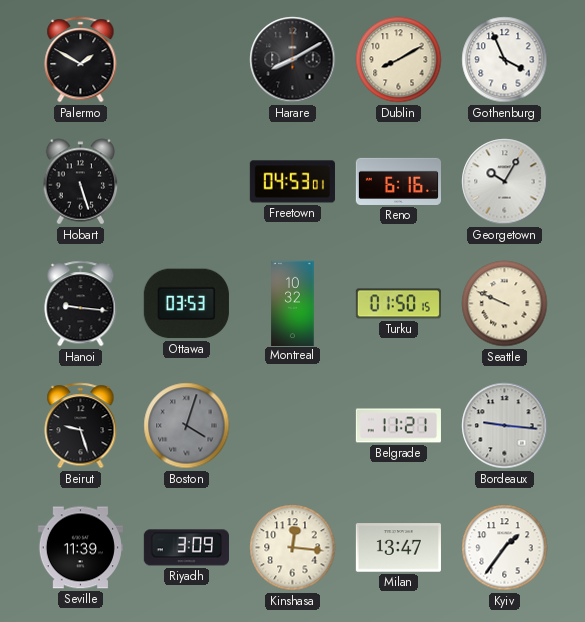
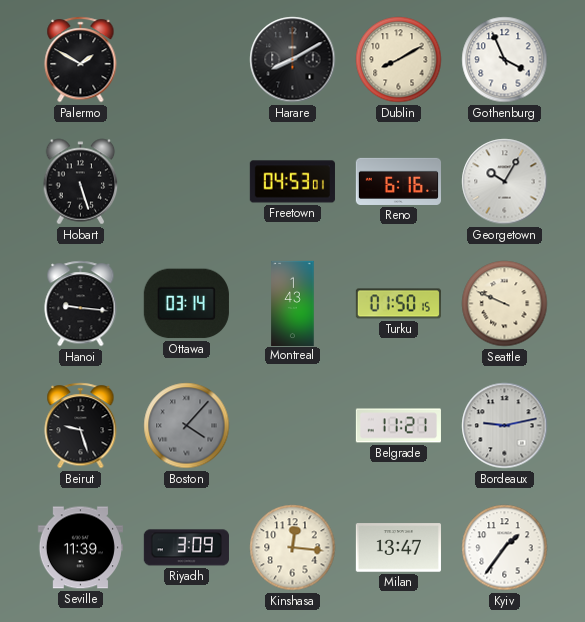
Ottawa: 03:53 -> 03:14
Montreal: 10:32 -> 1:43
Boston: 4:03 -> 4:07
Bordeaux: 9:16 -> 9:13
